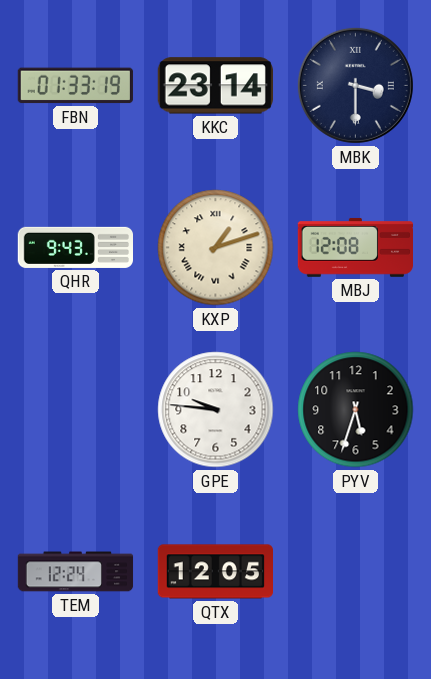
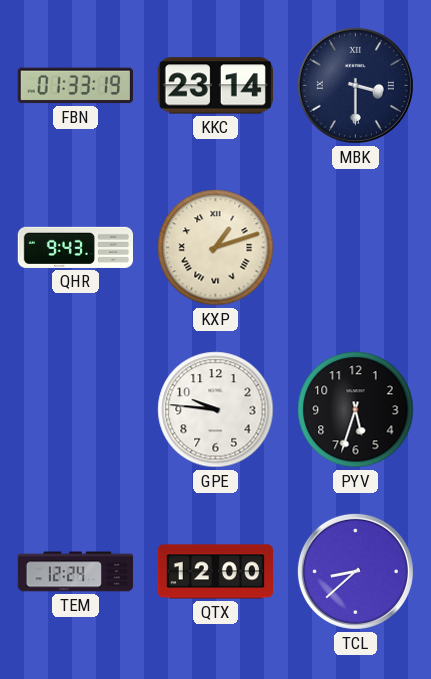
MBJ: 12:08 -> none
QTX: 12:05 -> 12:00
TCL: none -> 8:38
